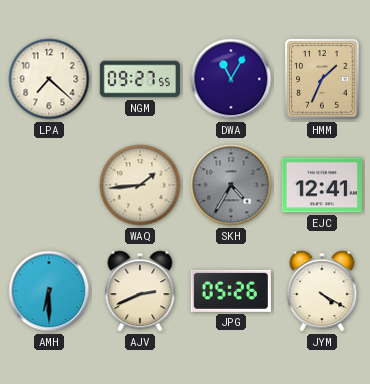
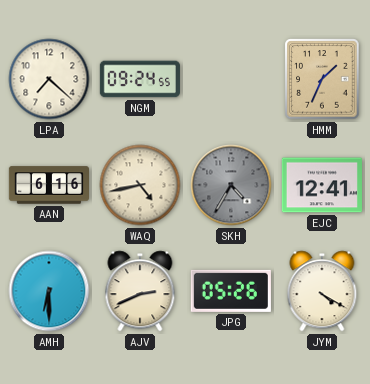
NGM: 09:27 -> 09:24
DWA: 11:05 -> none
AAN: none -> 6:16
WAQ: 1:44 -> 4:43
